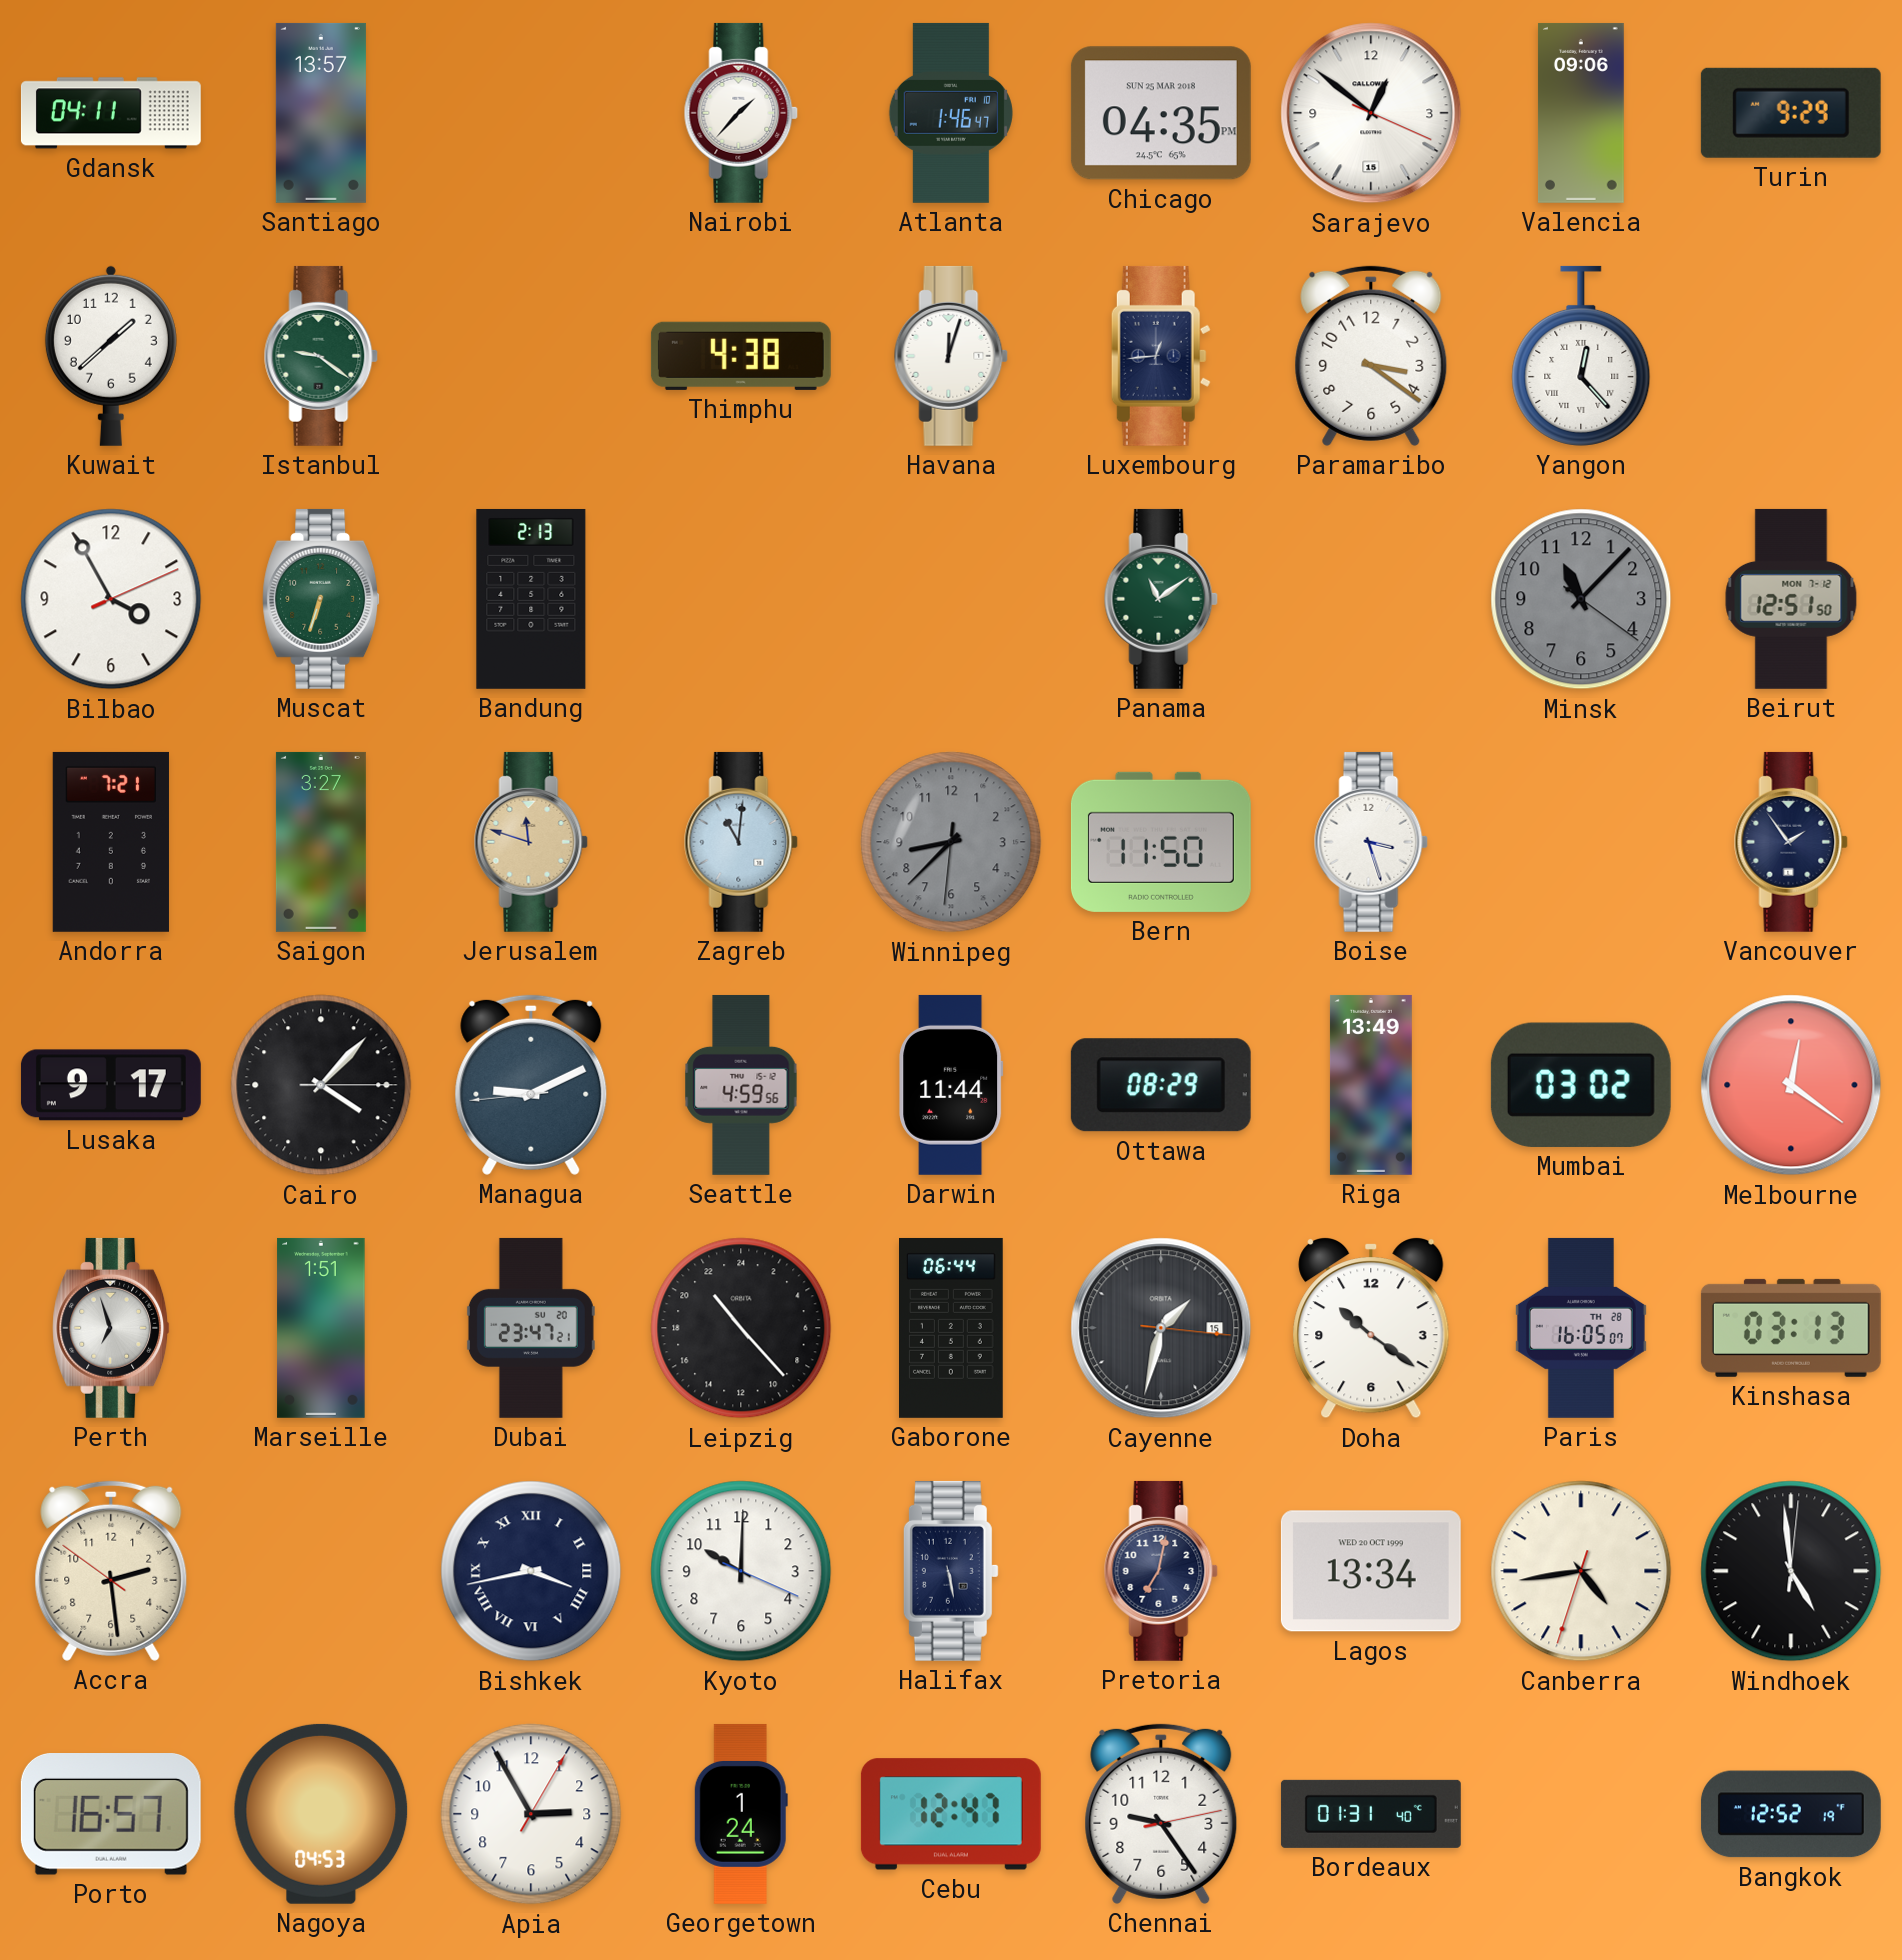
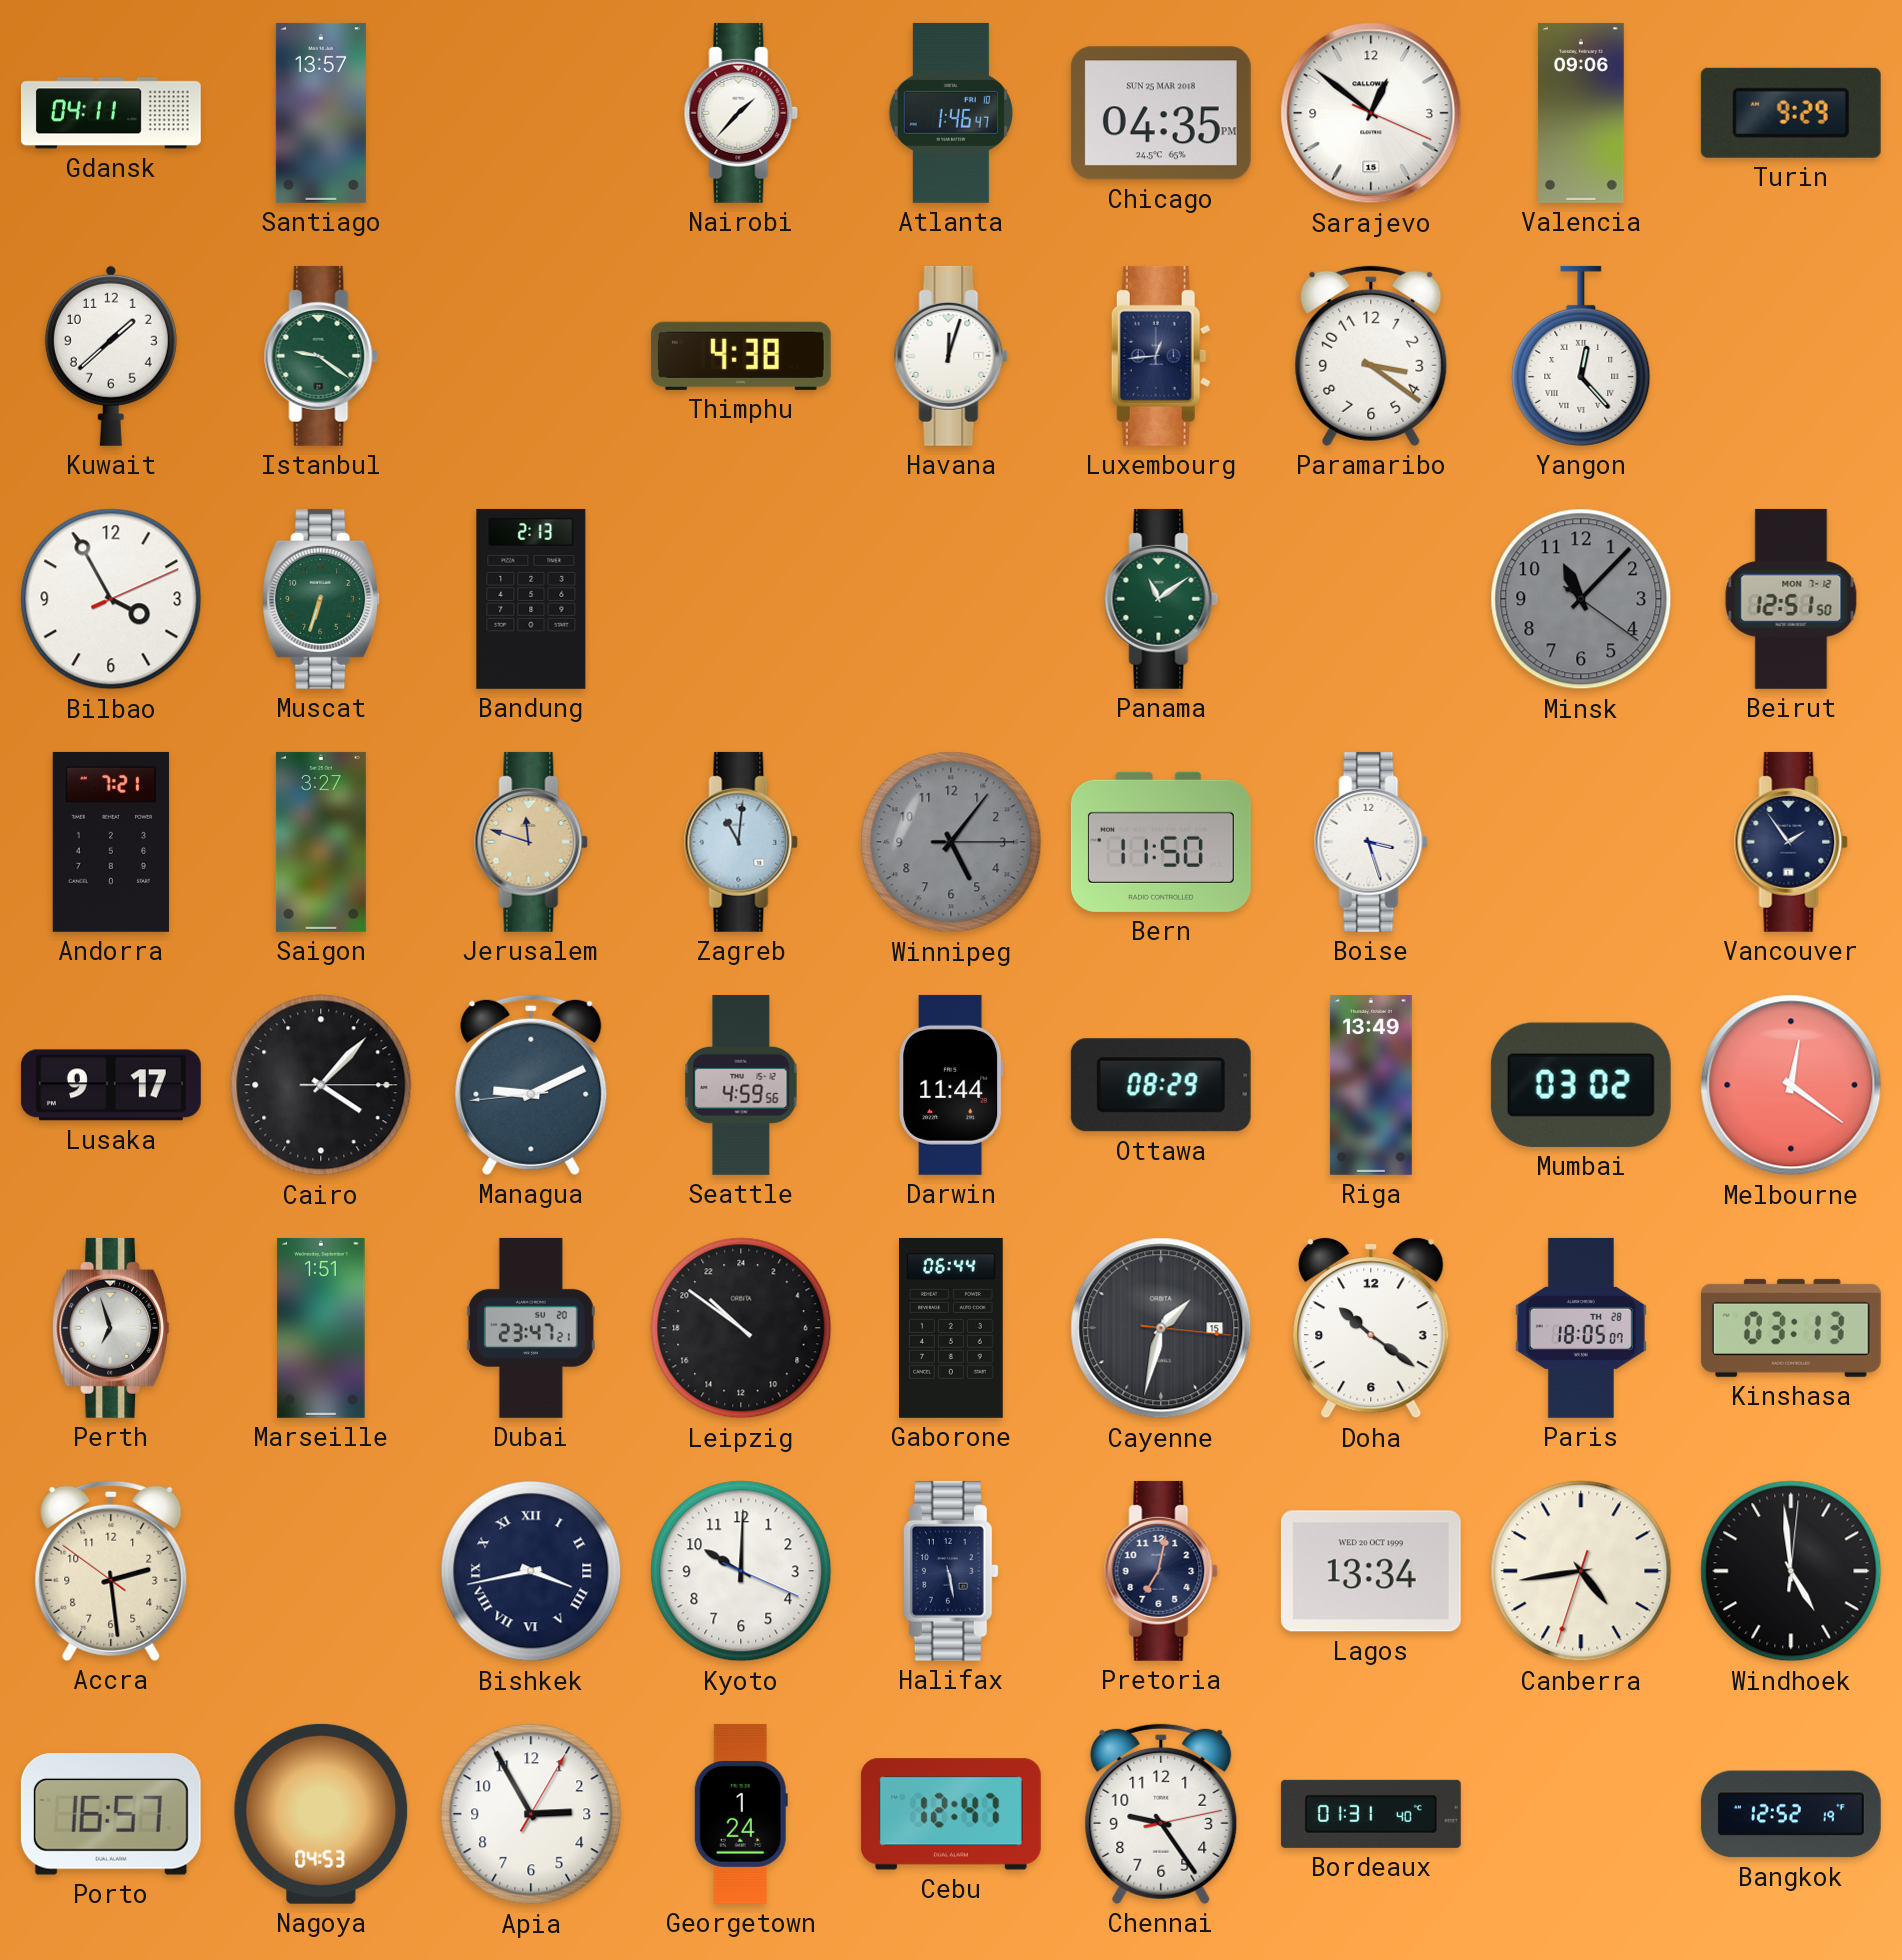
Winnipeg: 8:37 -> 5:06
Leipzig: 21:23 -> 20:51
Paris: 16:05 -> 18:05
